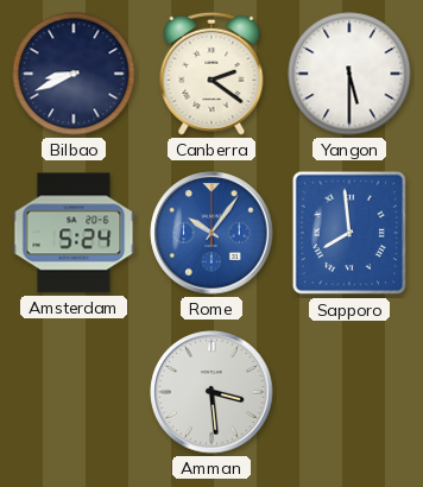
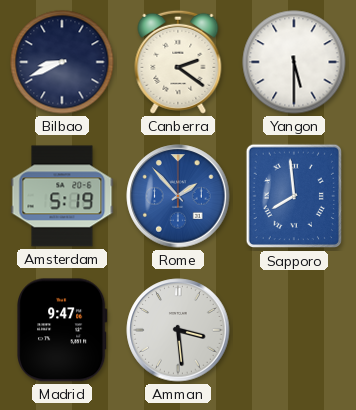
Amsterdam: 5:24 -> 5:19
Rome: 10:06 -> 1:53
Madrid: none -> 9:47
